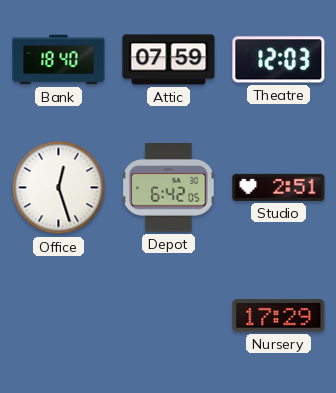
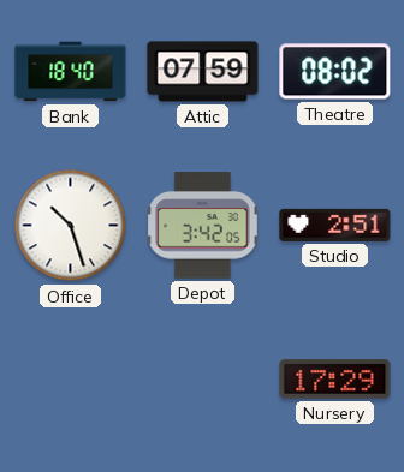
Theatre: 12:03 -> 08:02
Office: 12:27 -> 10:27
Depot: 6:42 -> 3:42
